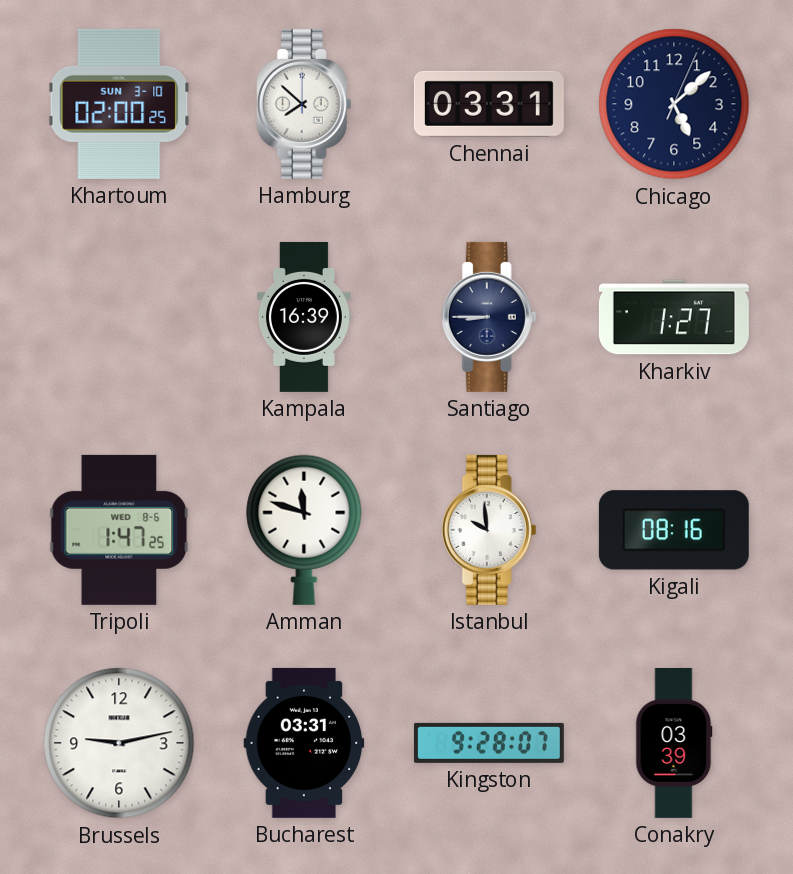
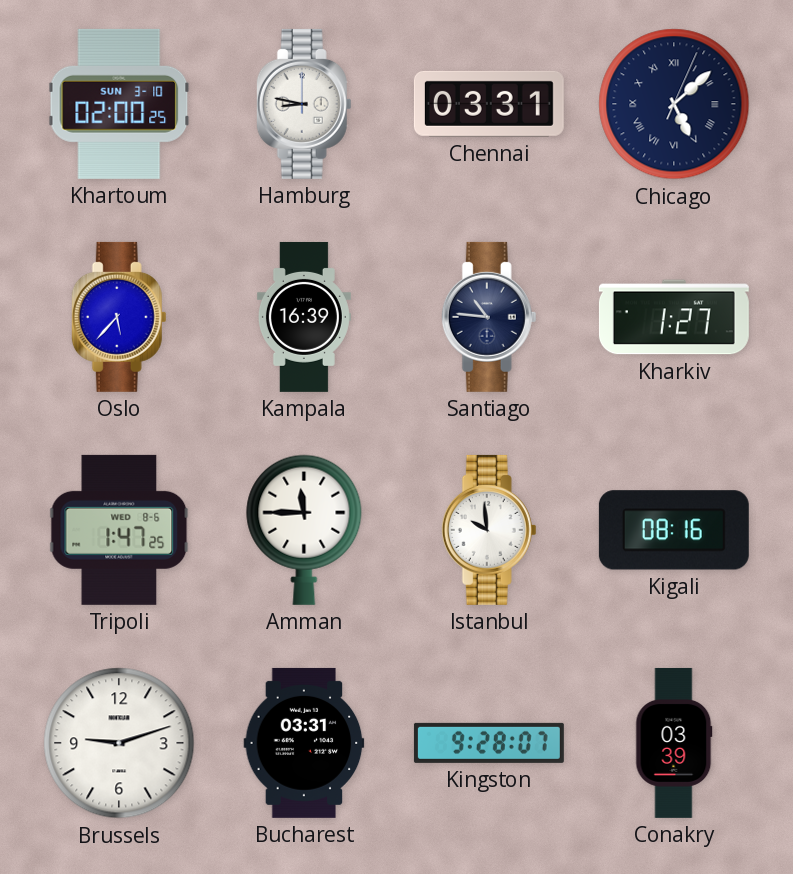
Hamburg: 7:52 -> 8:47
Chicago numerals: Arabic -> Roman
Oslo: none -> 5:37
Santiago: 8:45 -> 10:46
Amman: 11:48 -> 11:45
Brussels: 9:13 -> 9:12
